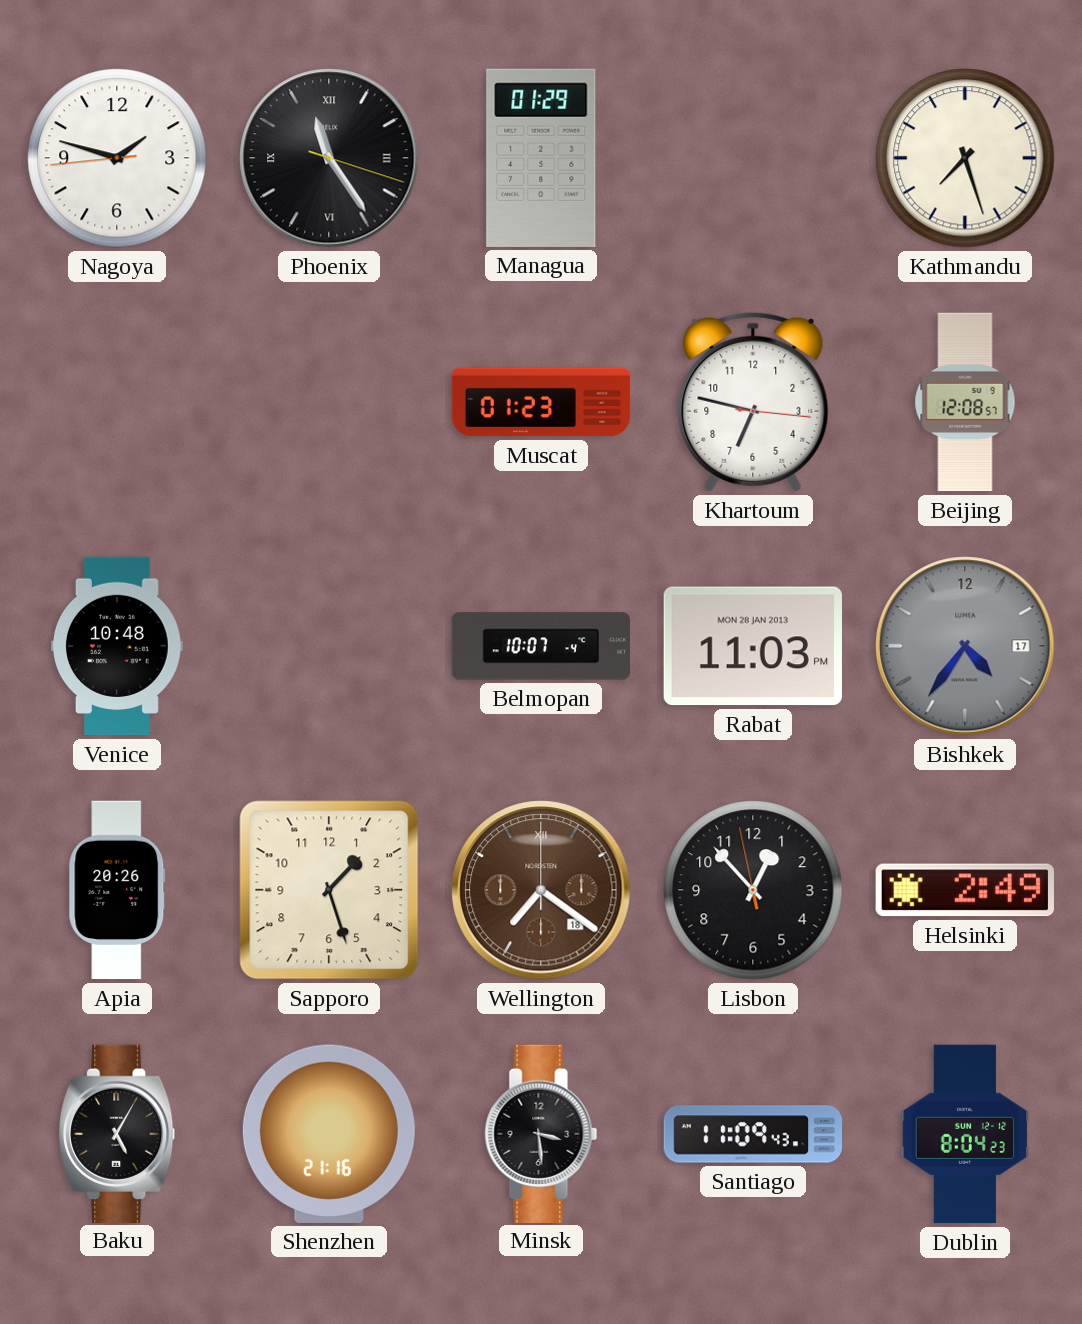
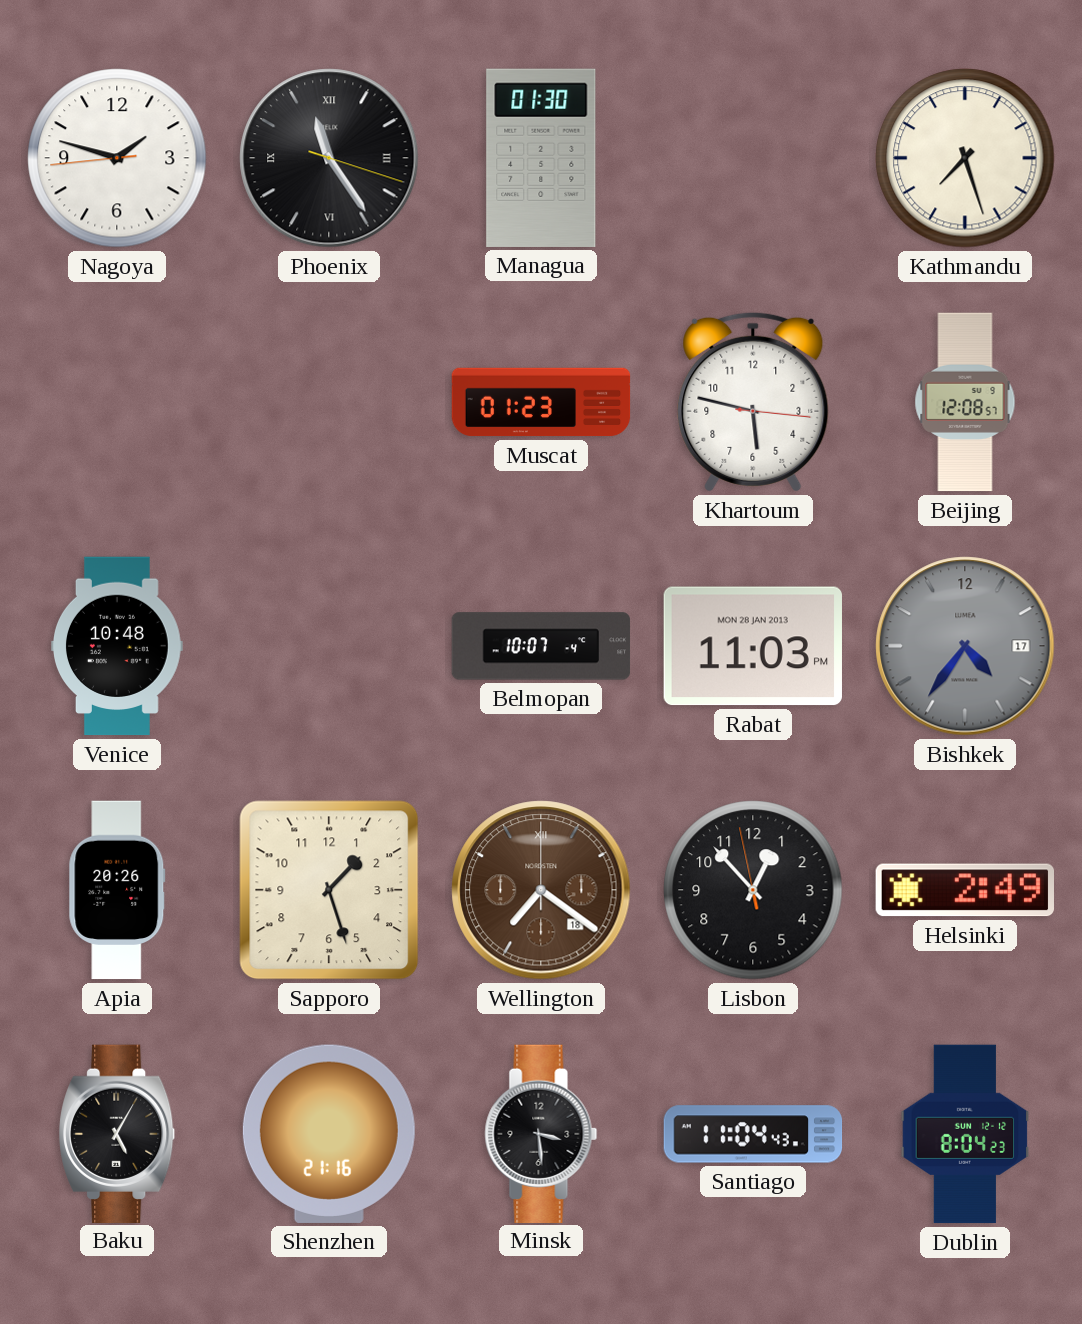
Managua: 01:29 -> 01:30
Khartoum: 6:47 -> 5:47
Santiago: 11:09 -> 11:04
